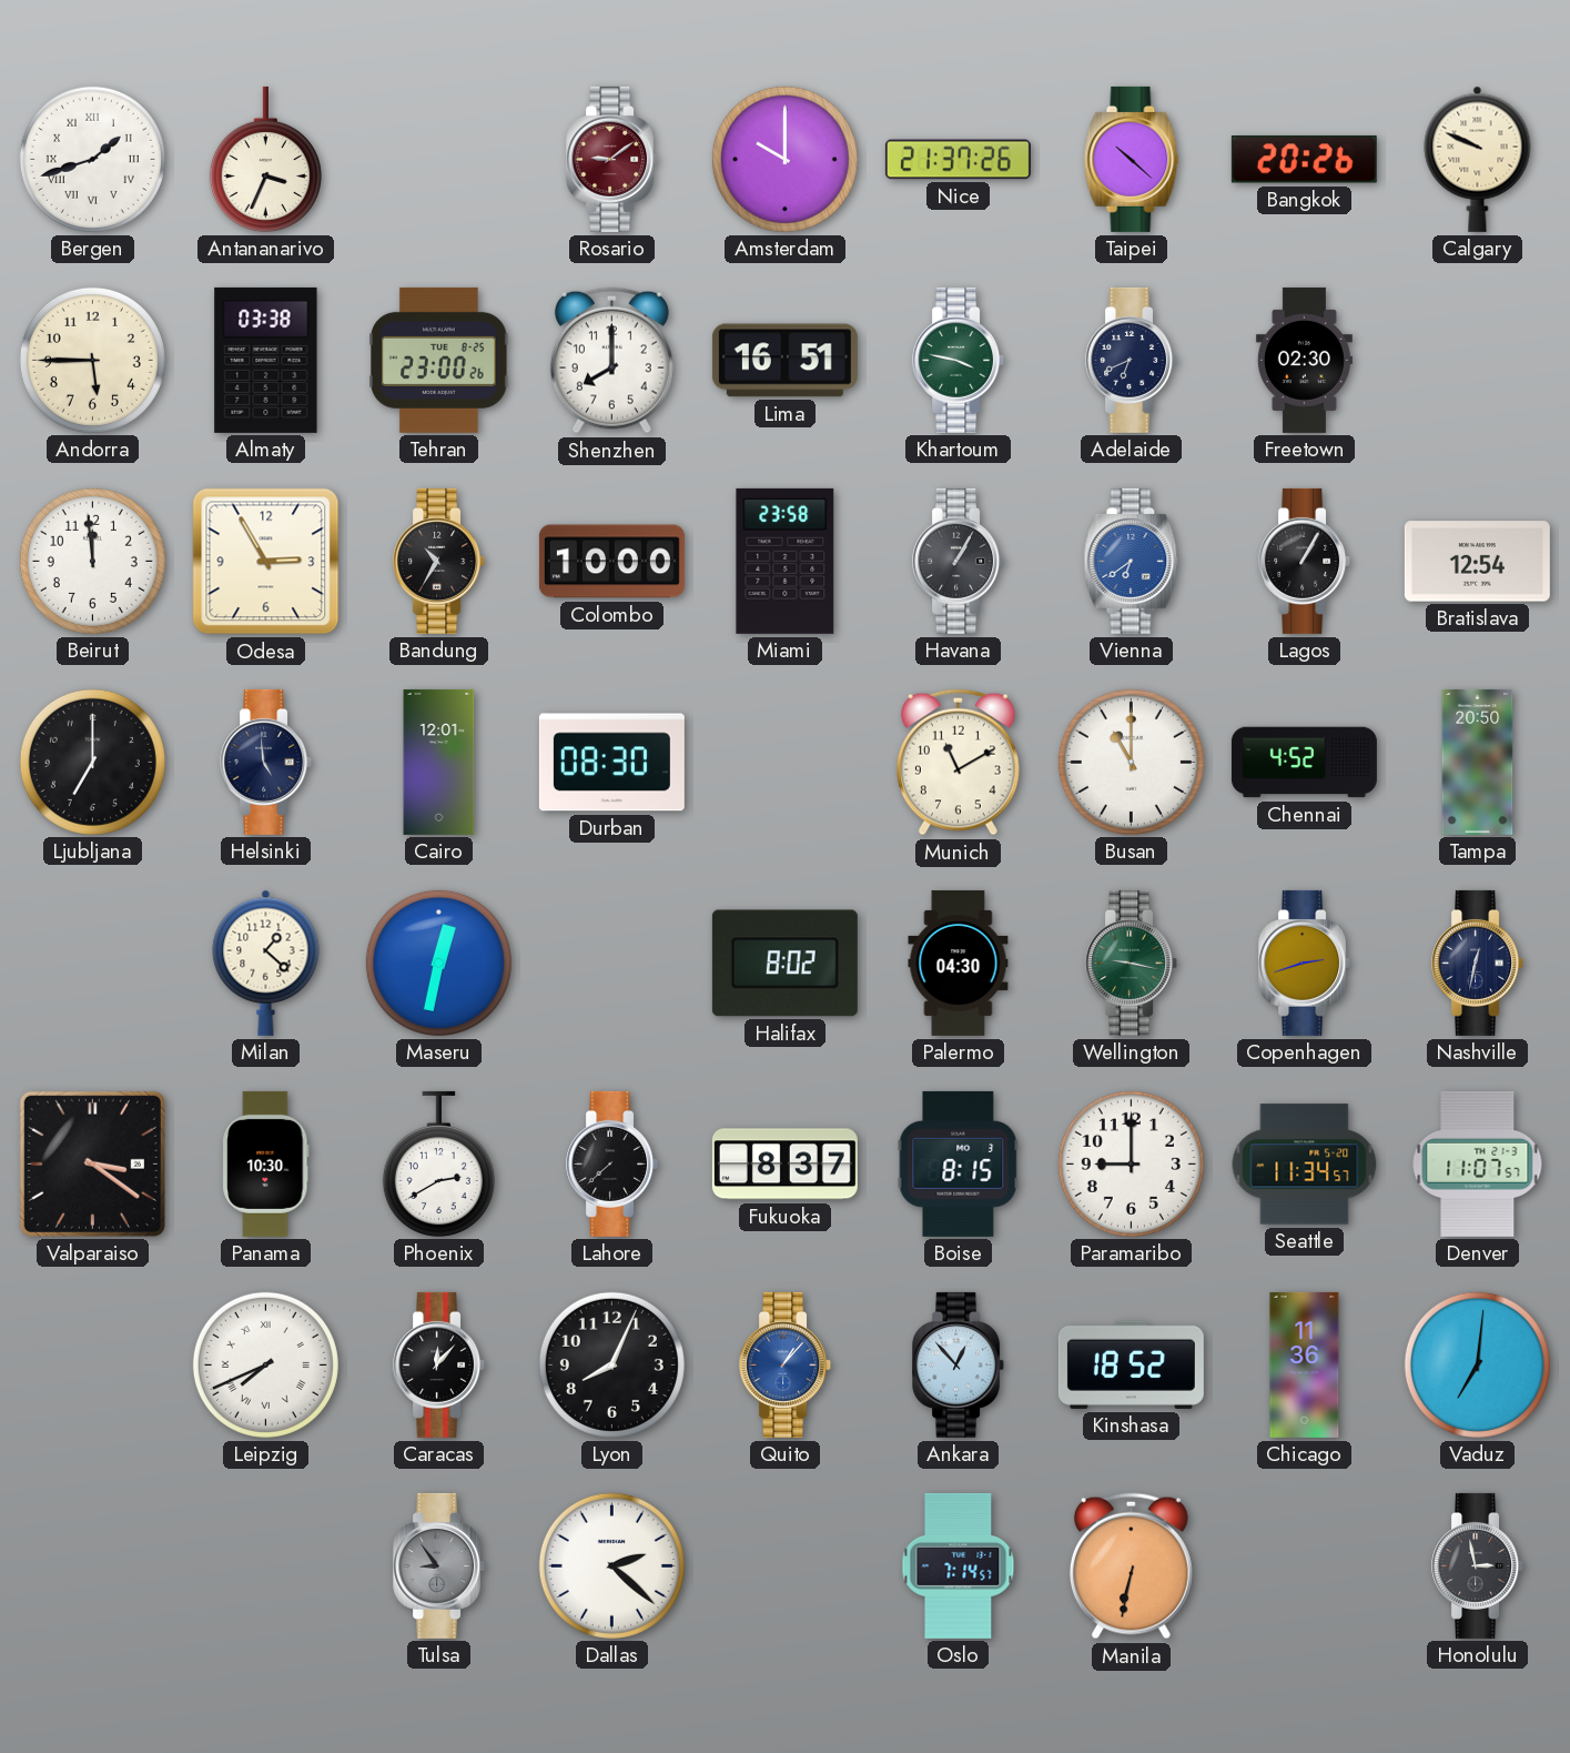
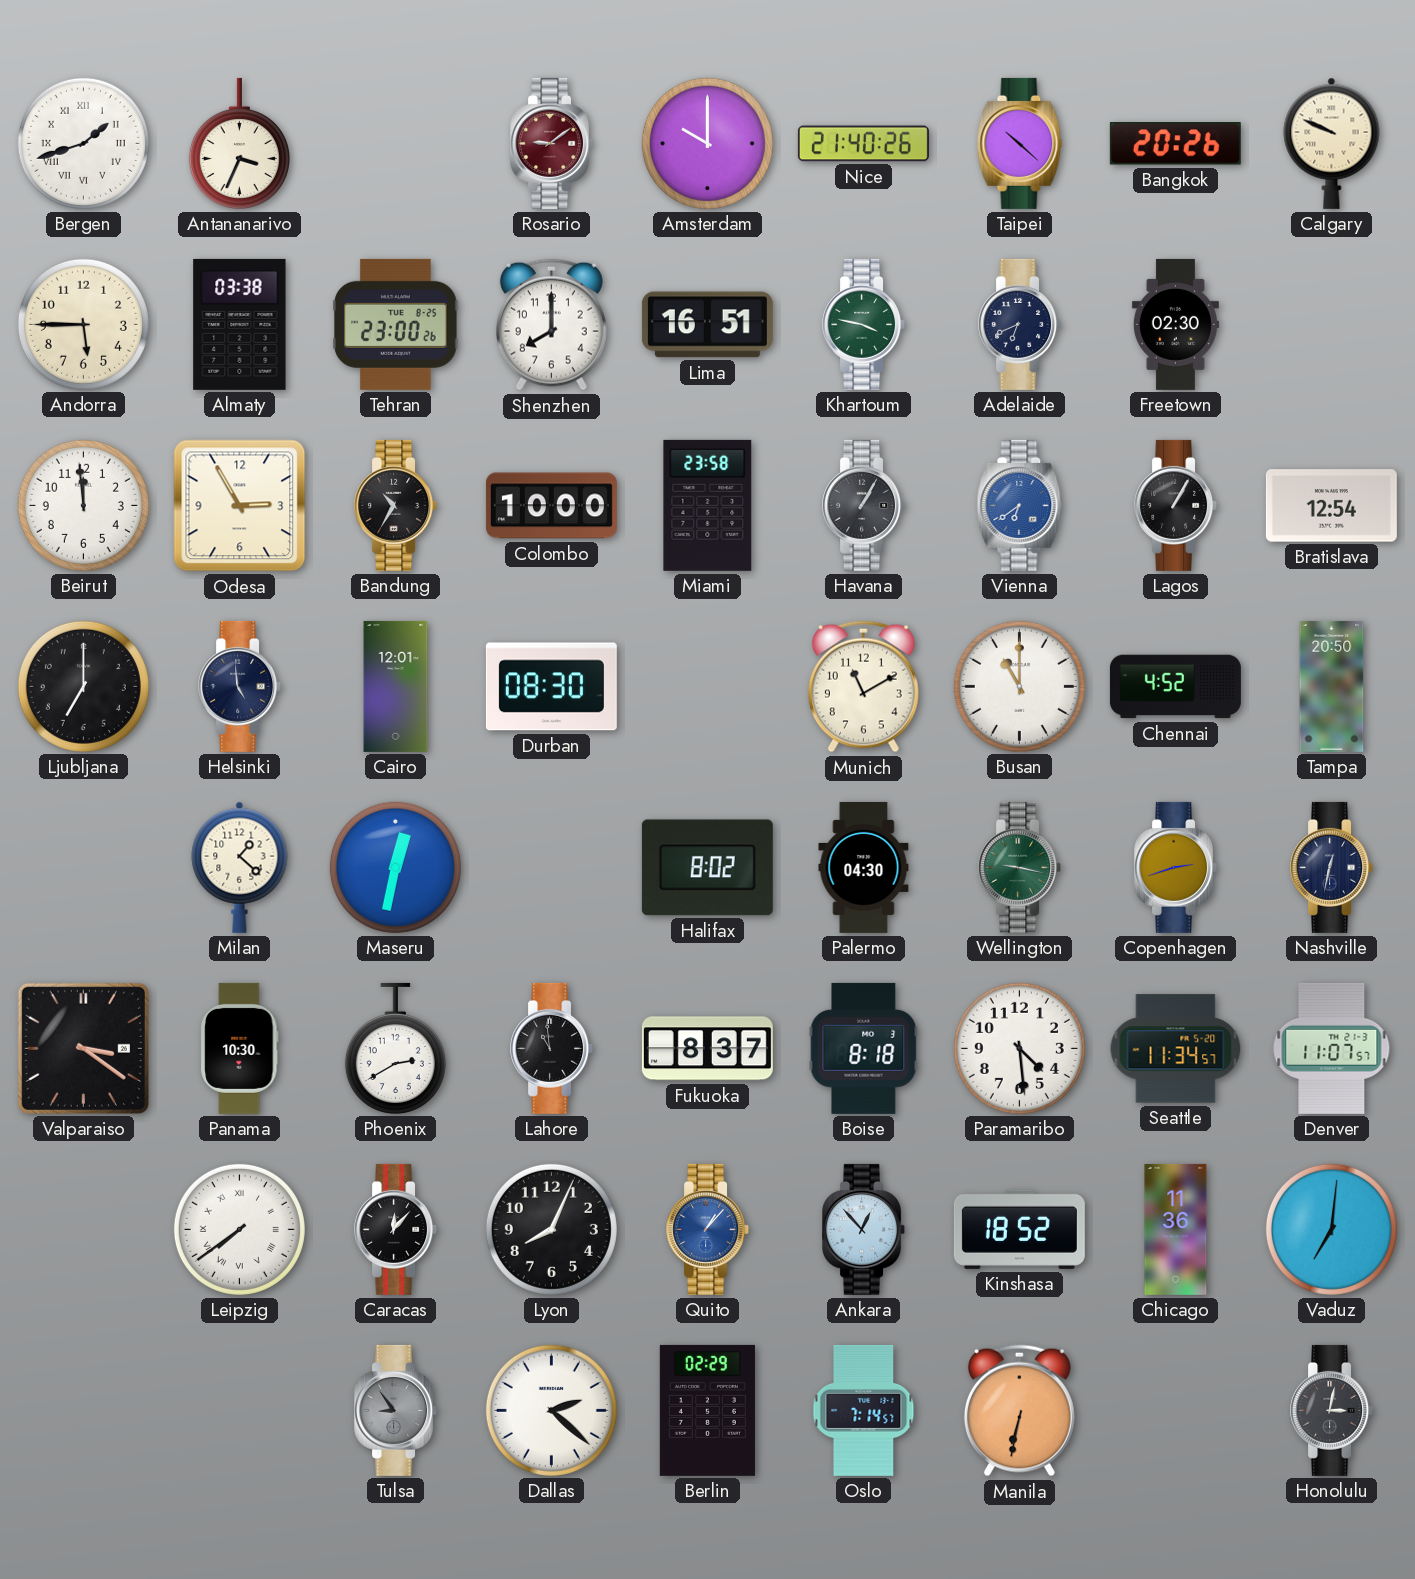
Nice: 21:37 -> 21:40
Lahore: 7:38 -> 10:59
Boise: 8:15 -> 8:18
Paramaribo: 9:00 -> 4:29
Leipzig: 7:41 -> 7:39
Berlin: none -> 02:29
Honolulu: 2:58 -> 3:02
